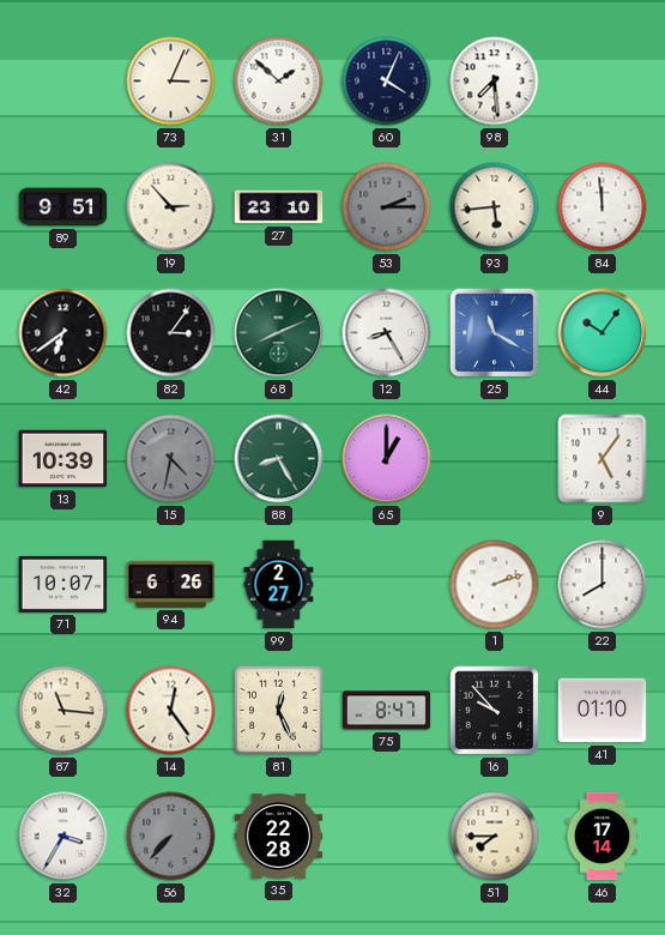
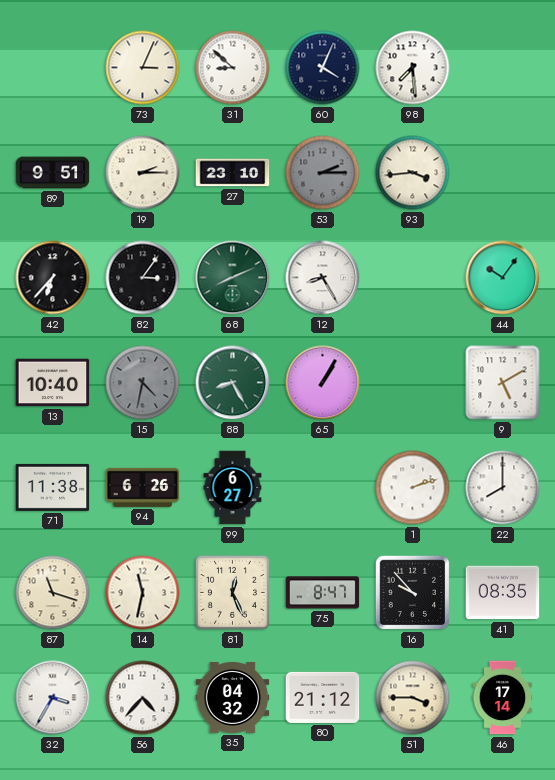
31: 1:52 -> 8:52
19: 2:53 -> 2:15
93: 5:44 -> 3:44
84: 11:59 -> none
42: 6:39 -> 6:37
25: 11:20 -> none
13: 10:39 -> 10:40
65: 1:00 -> 1:05
9: 5:06 -> 5:10
71: 10:07 -> 11:38
99: 2:27 -> 6:27
87: 11:16 -> 11:18
14: 12:24 -> 11:32
41: 01:10 -> 08:35
56: 7:37 -> 4:37
56 dial: grey -> white
35: 22:28 -> 04:32
80: none -> 21:12
51: 7:45 -> 3:45
